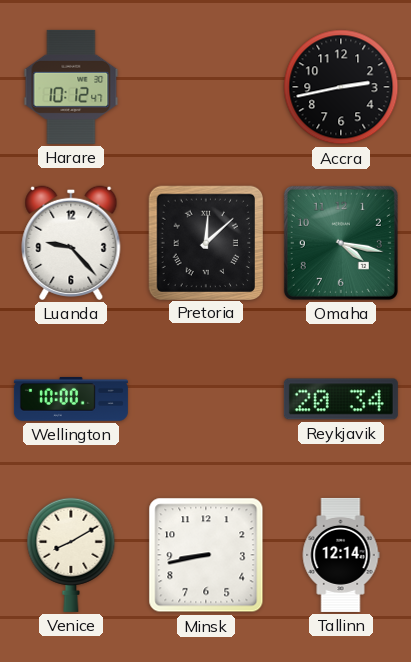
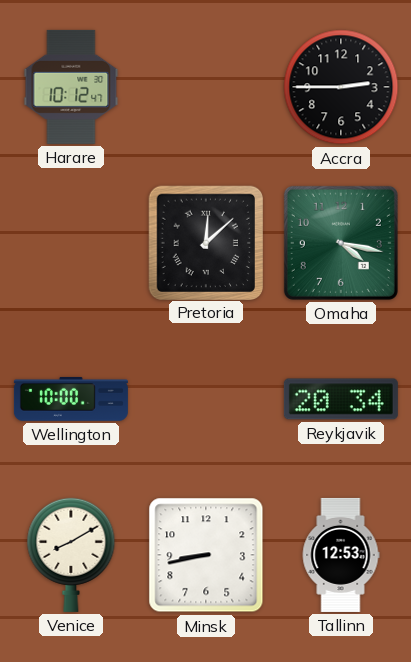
Accra: 2:43 -> 2:45
Luanda: 9:23 -> none
Tallinn: 12:14 -> 12:53
